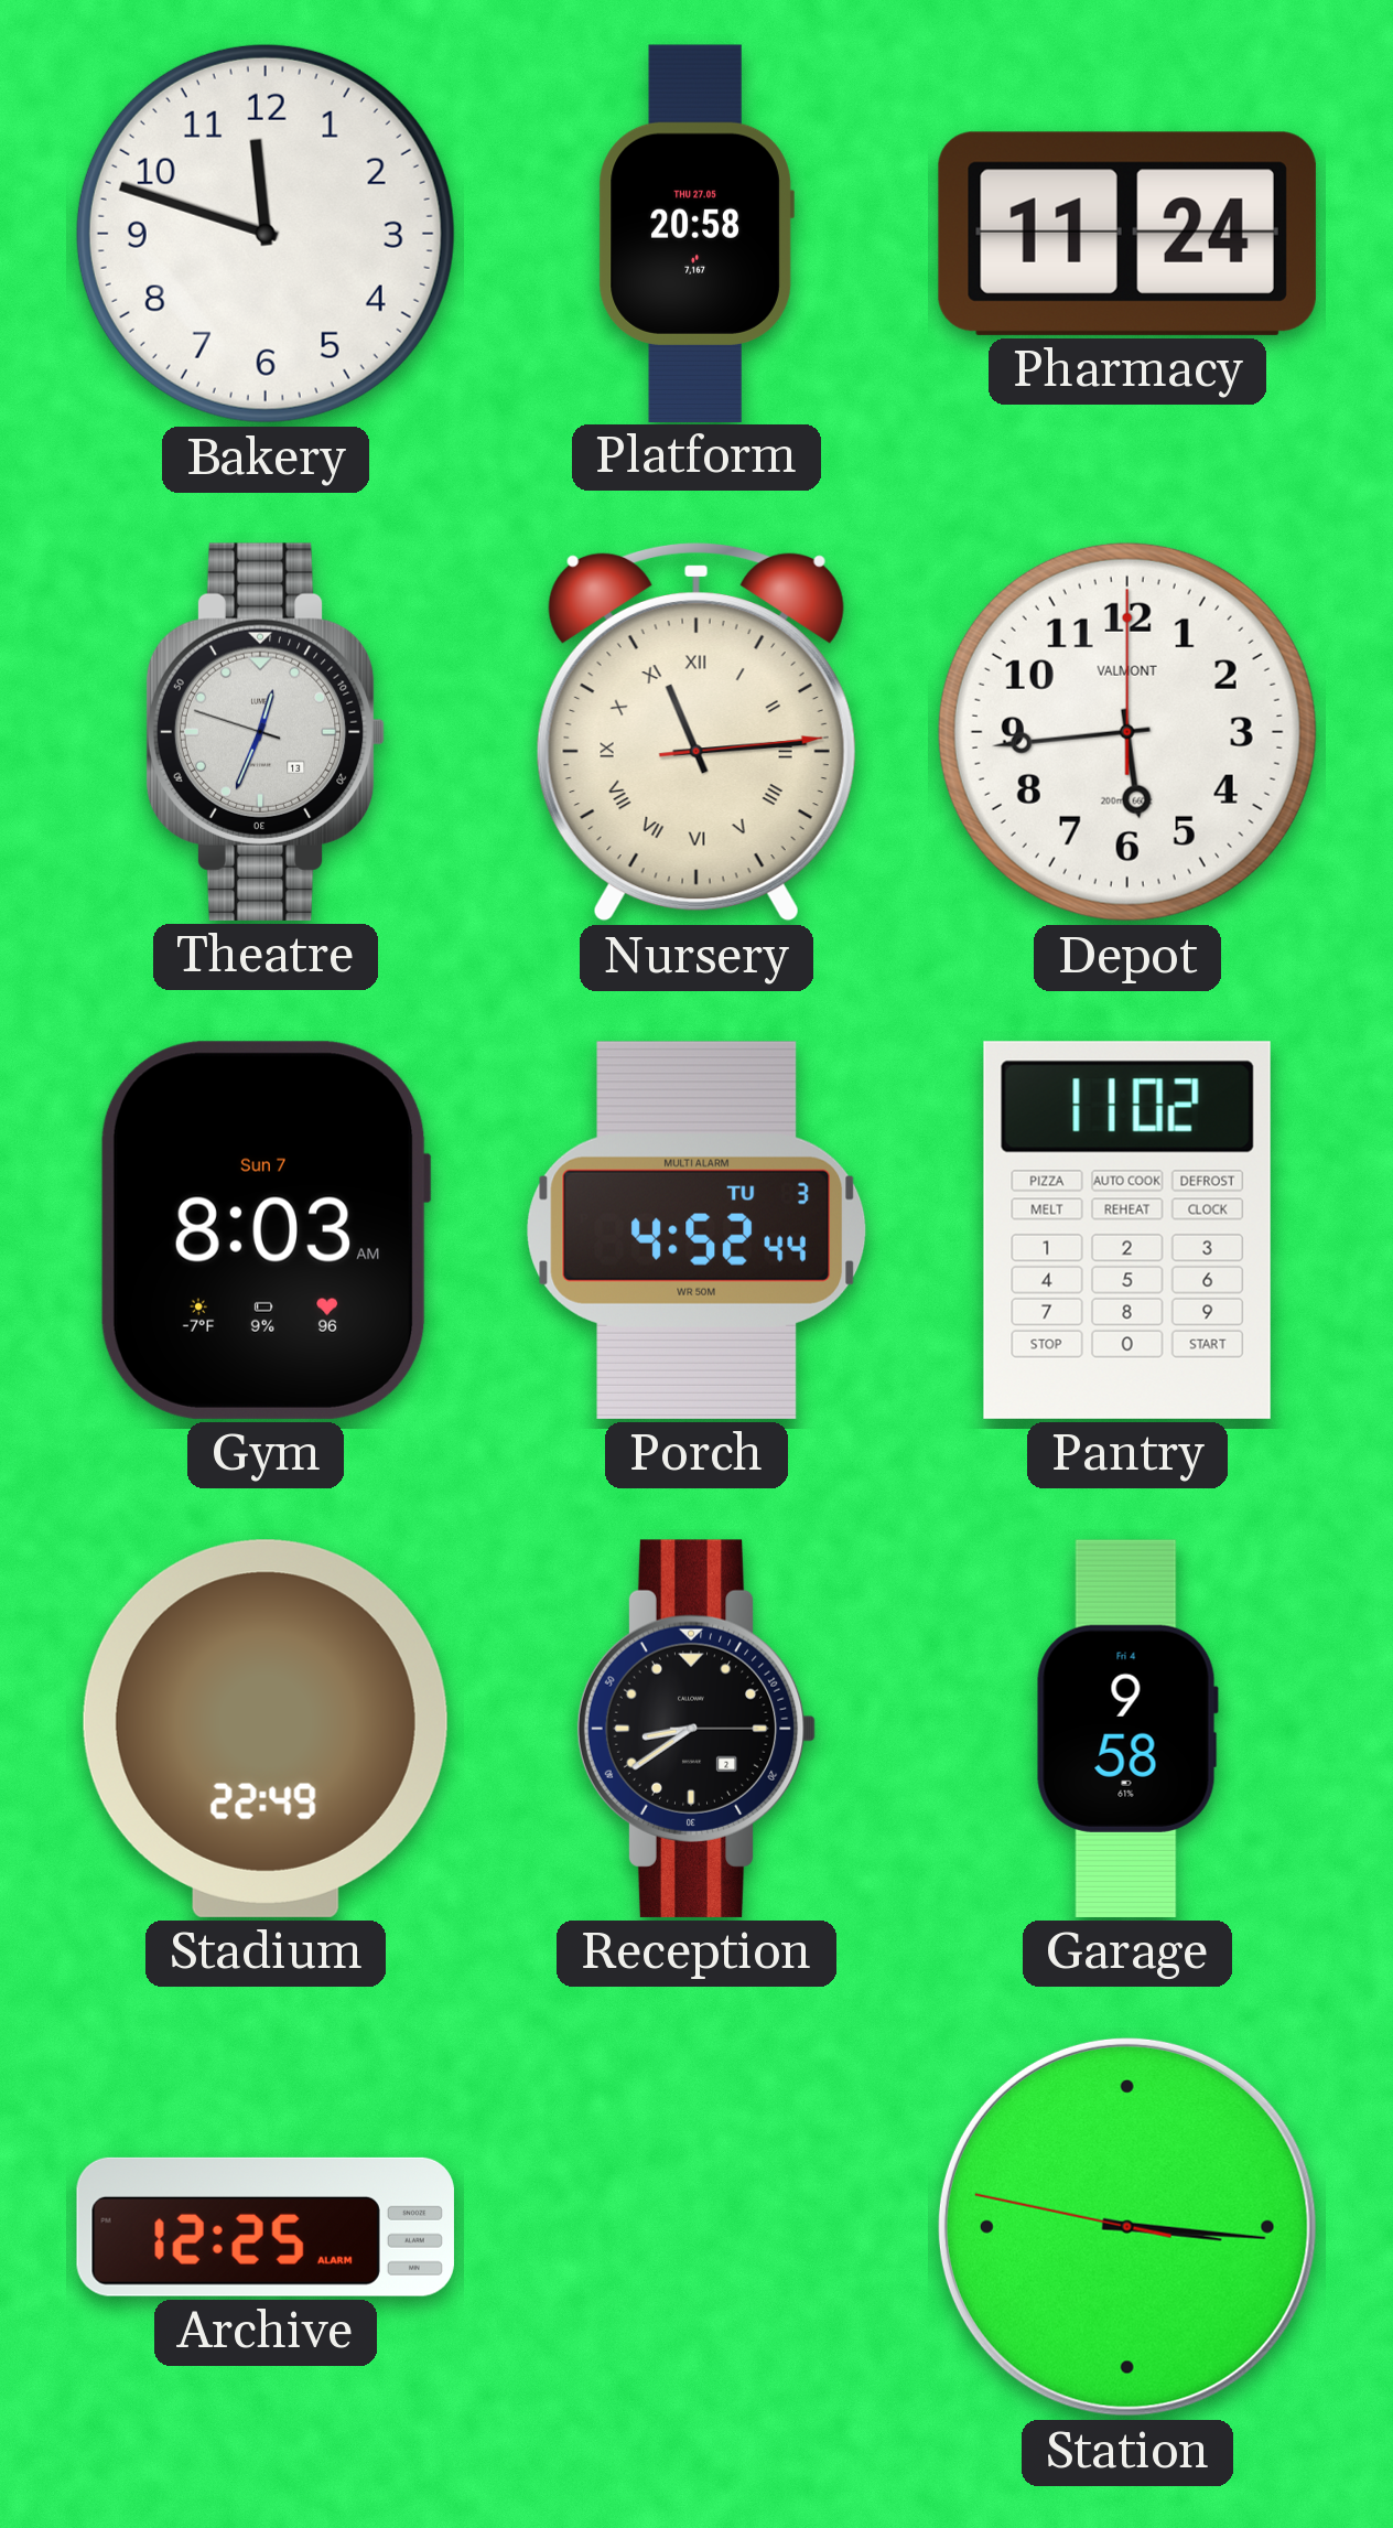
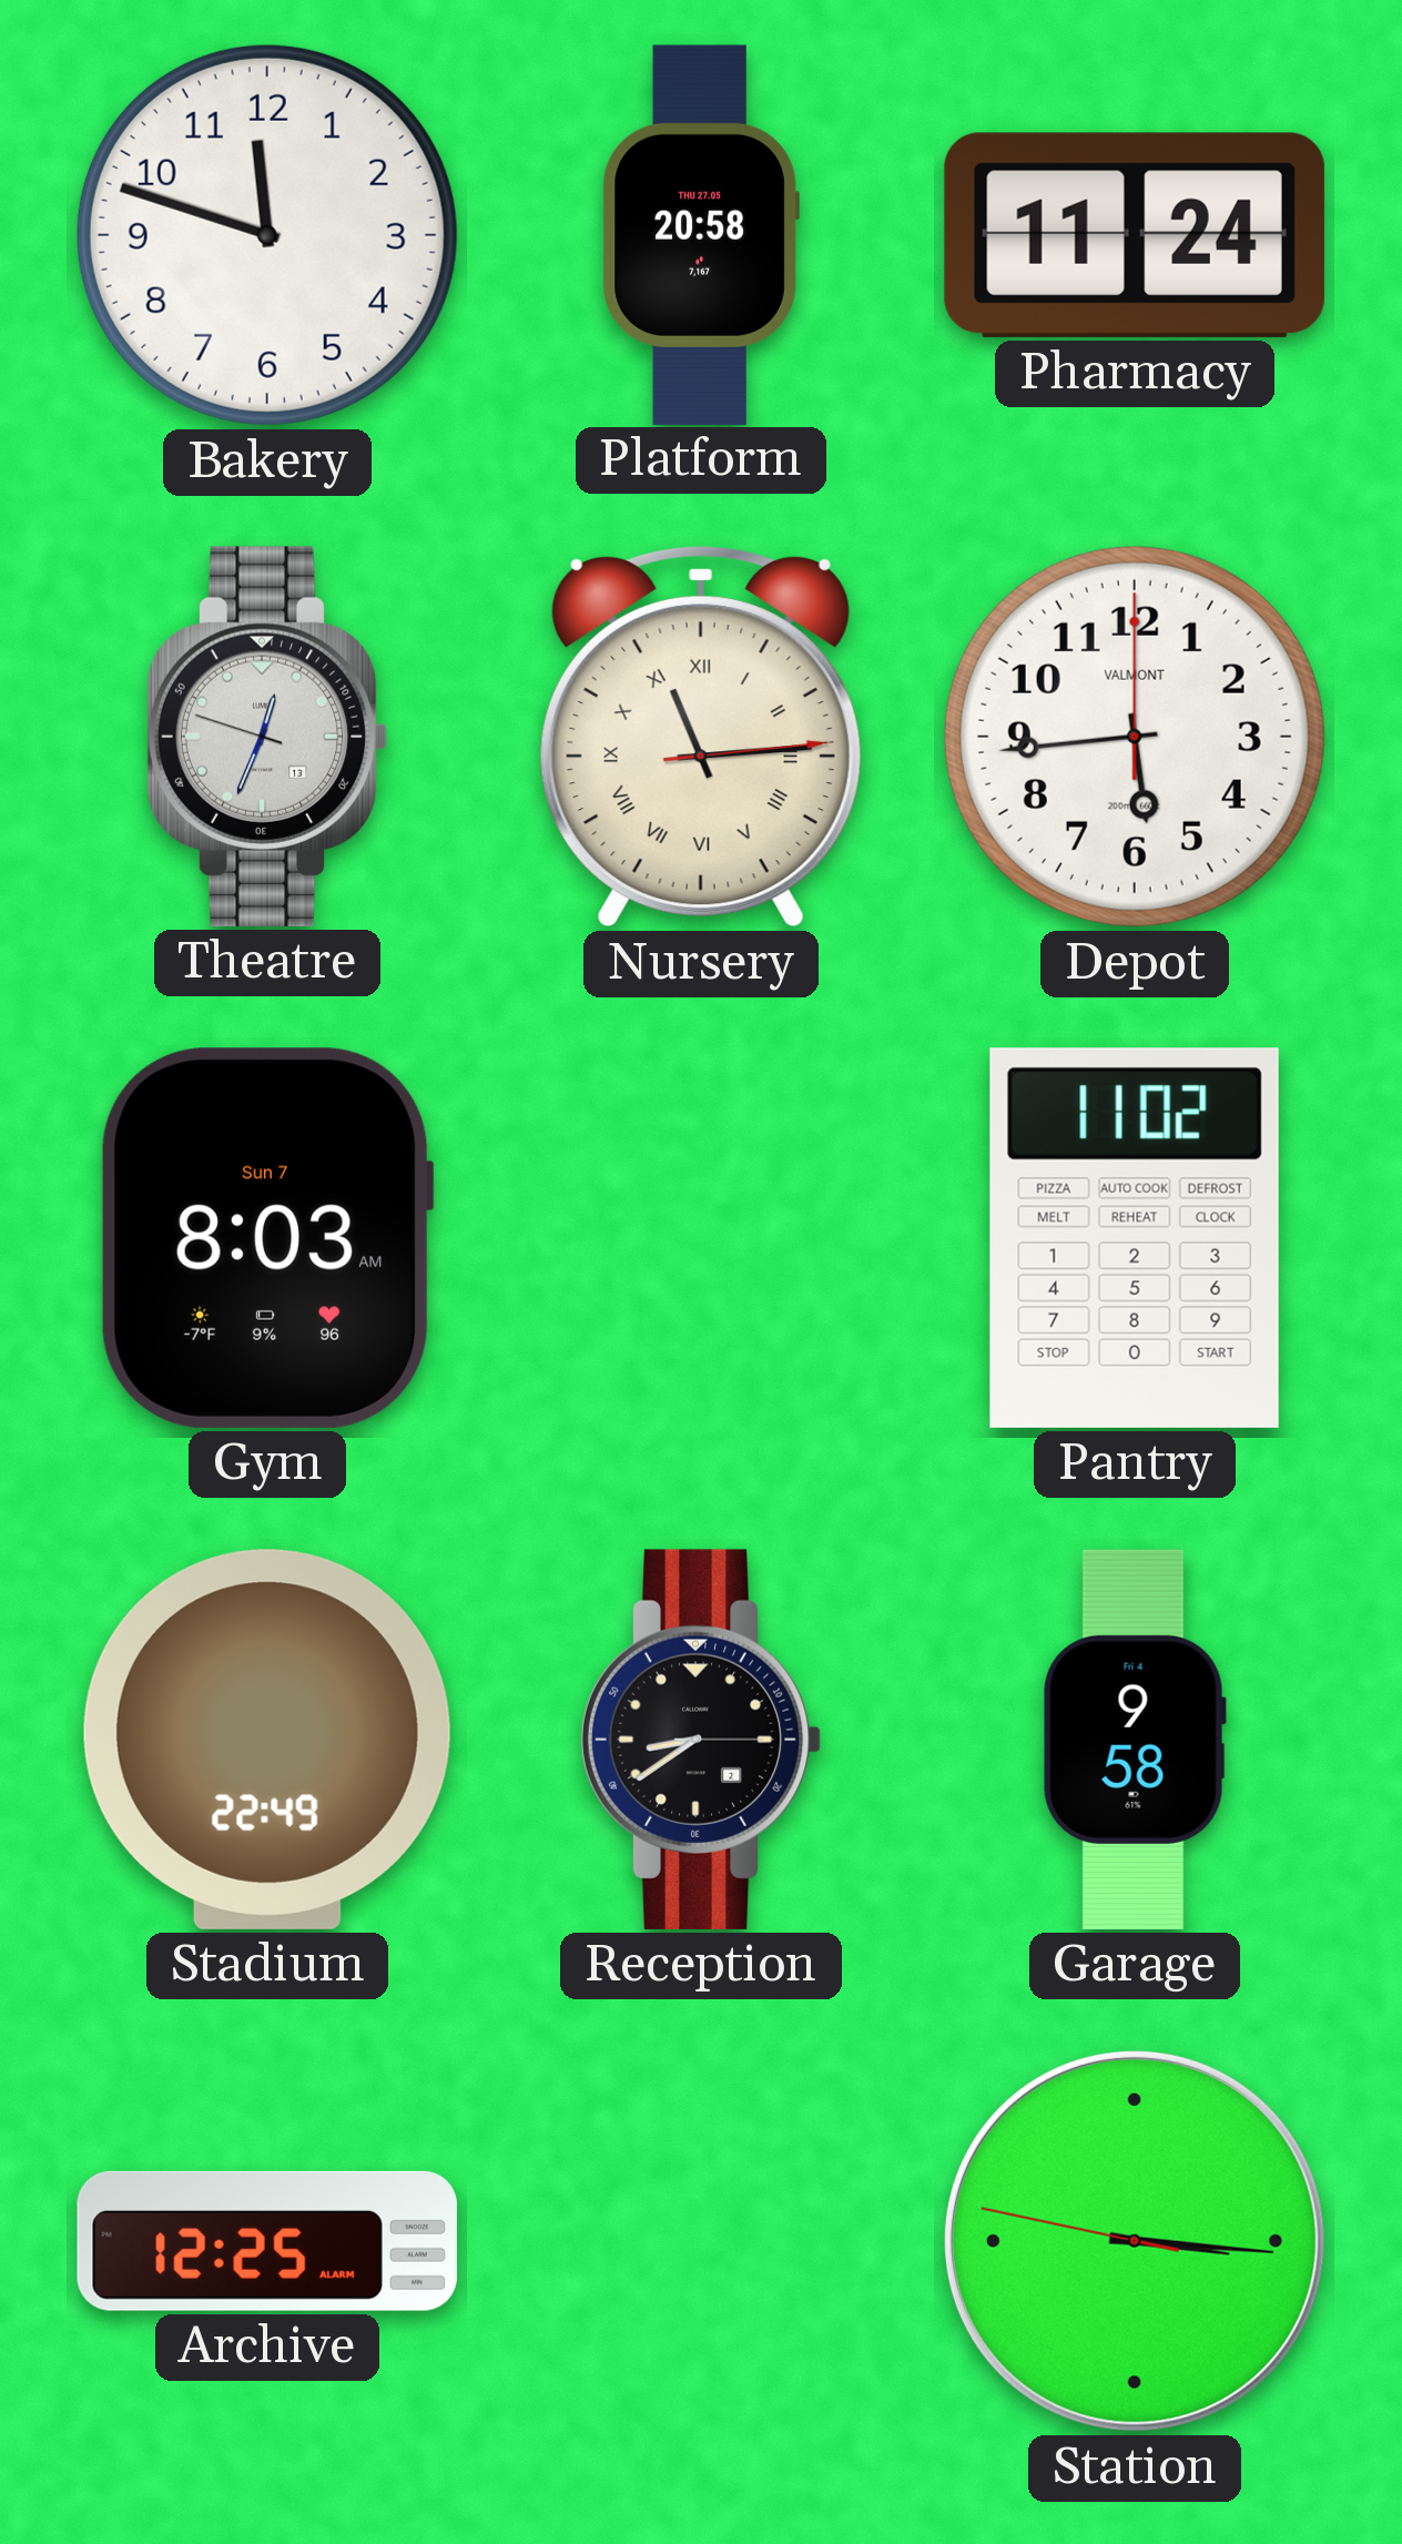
Porch: 4:52 -> none
